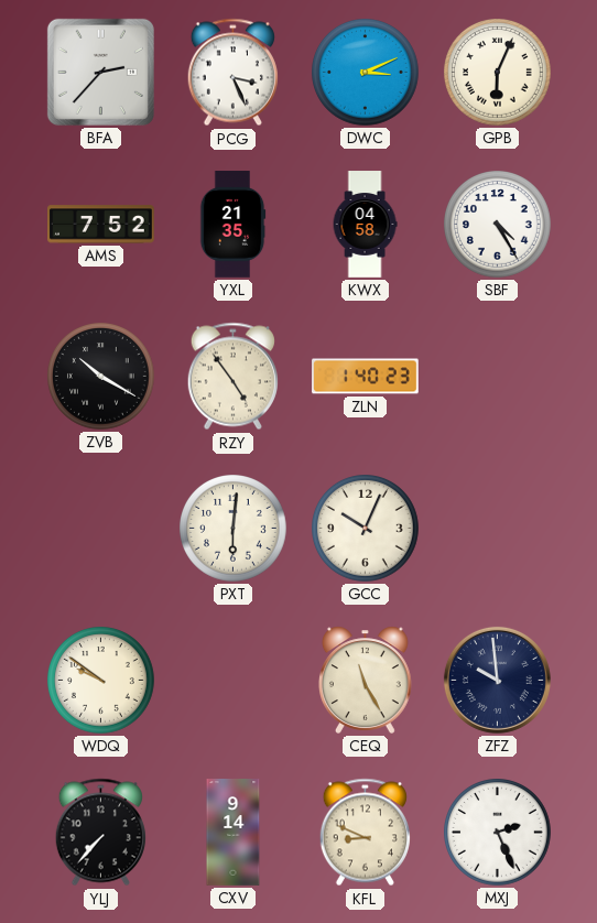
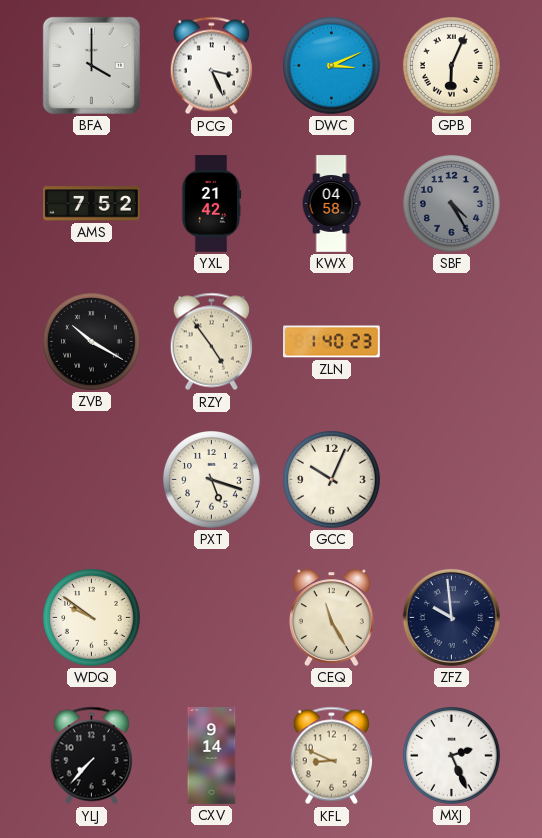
BFA: 2:37 -> 4:00
YXL: 21:35 -> 21:42
SBF dial: white -> grey
PXT: 6:01 -> 5:18
